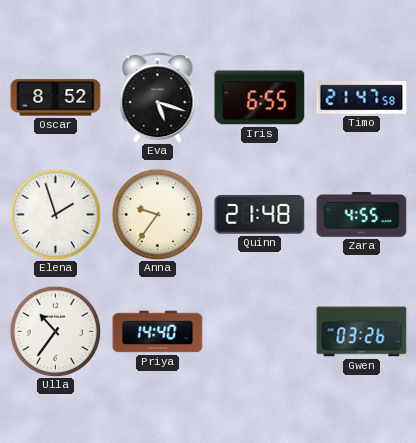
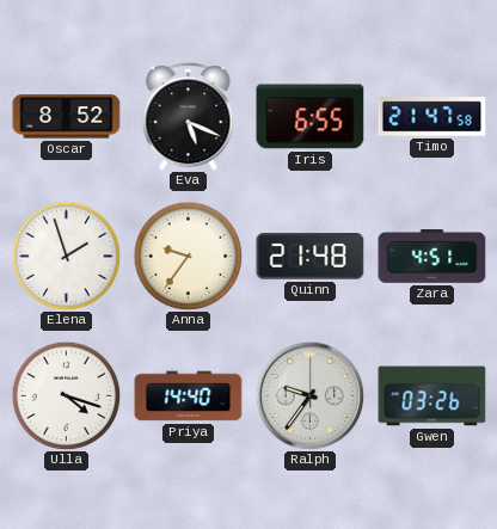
Eva: 5:18 -> 5:19
Zara: 4:55 -> 4:51
Ulla: 10:36 -> 4:18
Ralph: none -> 9:36
